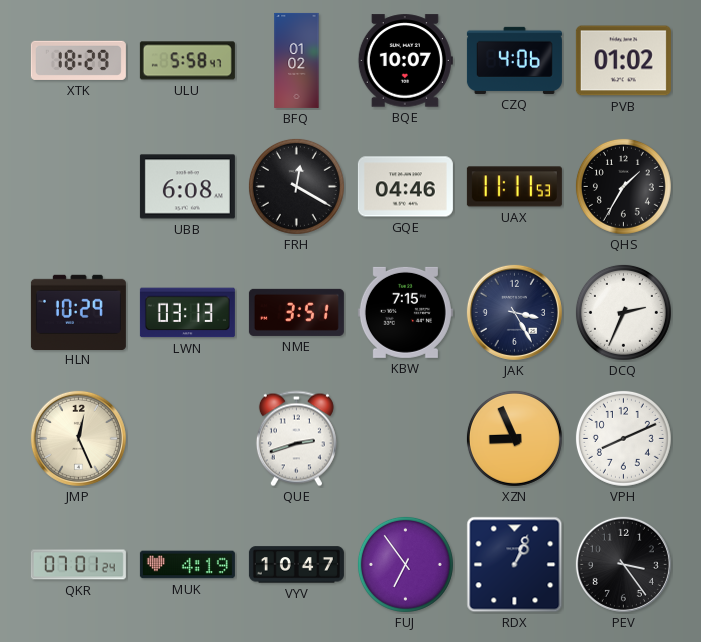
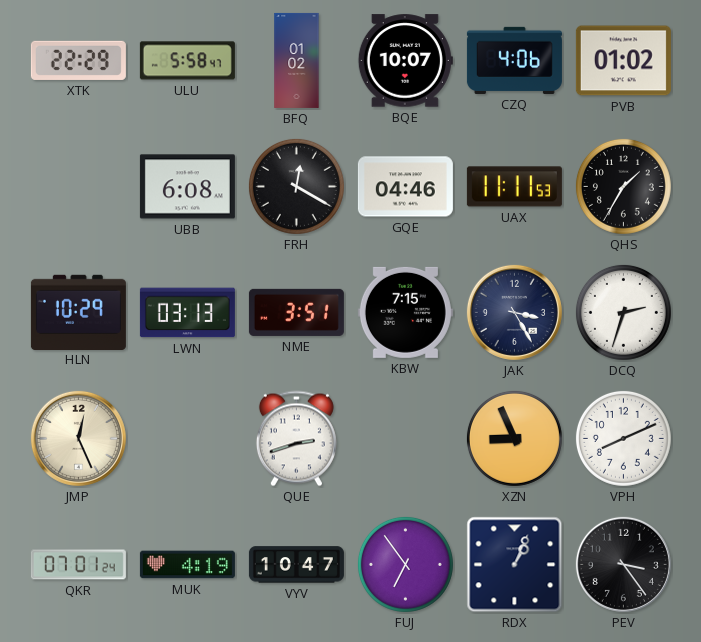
XTK: 18:29 -> 22:29
DCQ: 2:34 -> 2:33
